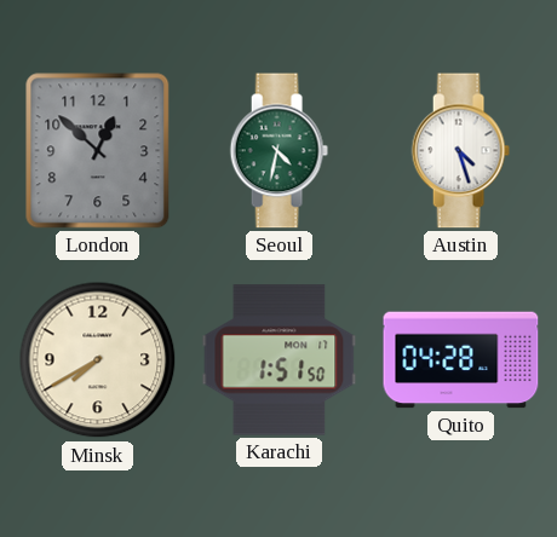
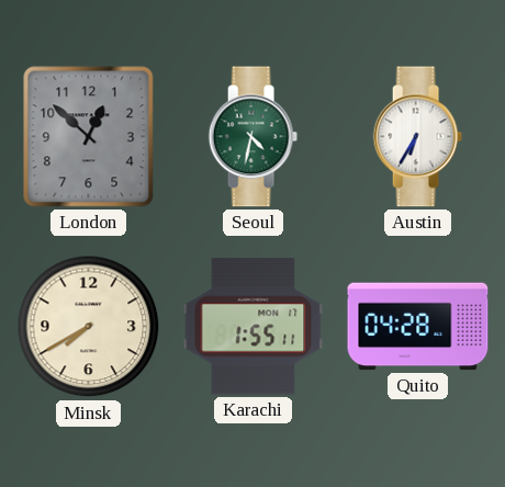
Austin: 4:27 -> 6:35
Karachi: 1:51 -> 1:55
